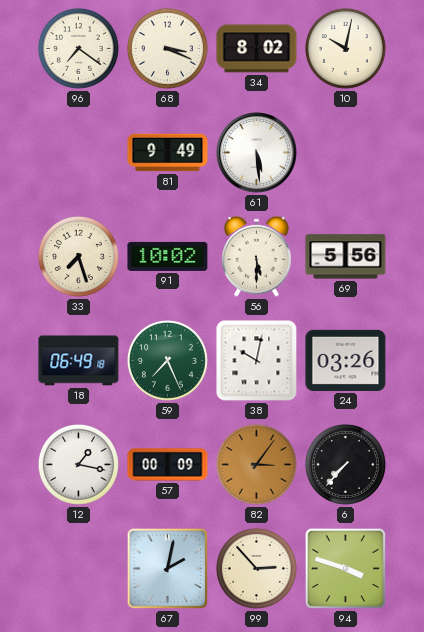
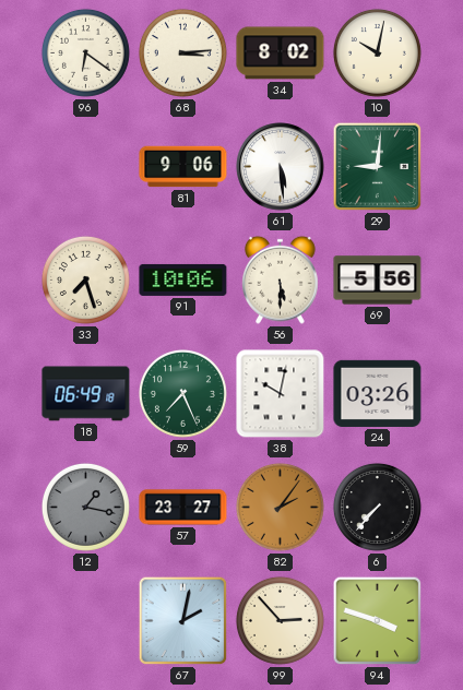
96: 7:21 -> 6:21
68: 3:19 -> 3:14
81: 9:49 -> 9:06
29: none -> 9:01
91: 10:02 -> 10:06
12 dial: white -> grey
57: 00:09 -> 23:27
82: 3:06 -> 2:06
